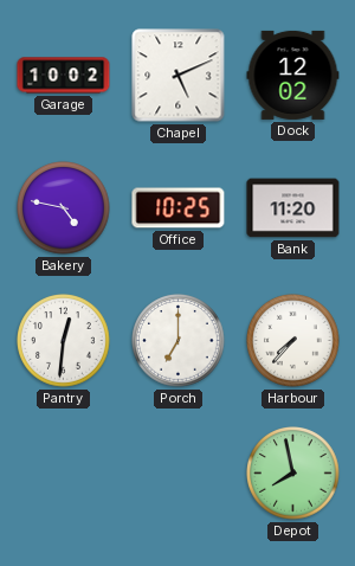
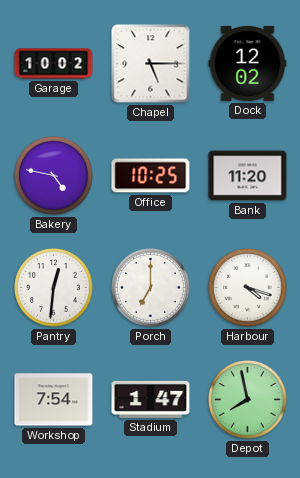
Chapel: 5:11 -> 5:15
Harbour: 7:37 -> 4:18
Workshop: none -> 7:54
Stadium: none -> 1:47
